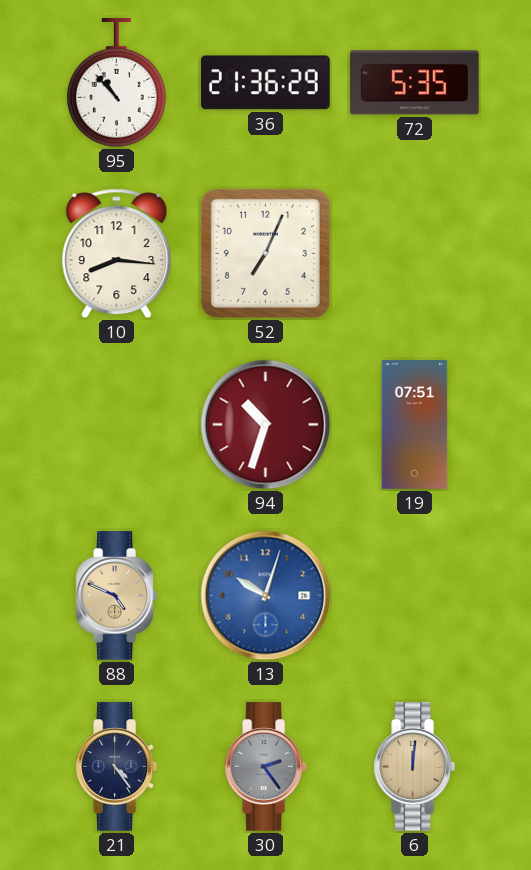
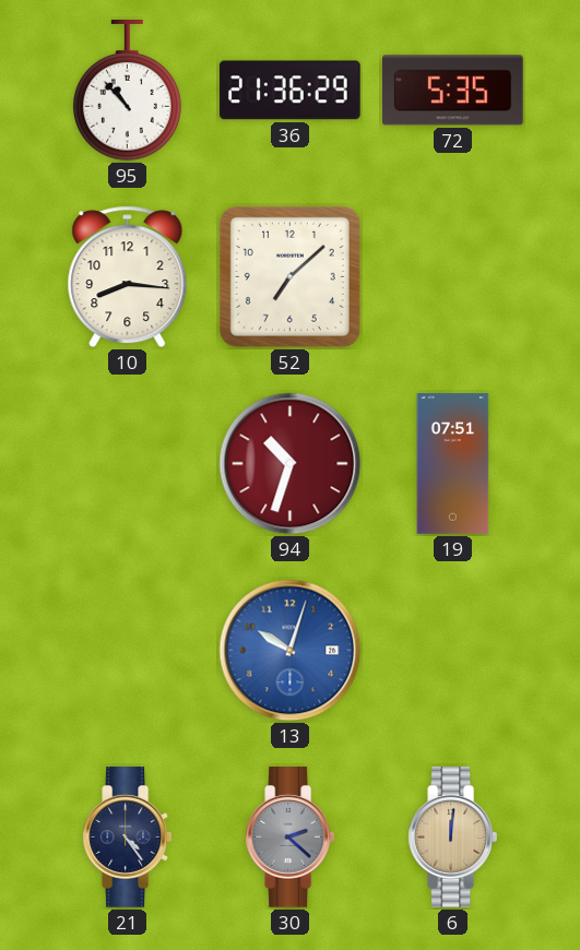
52: 7:04 -> 7:08
88: 4:49 -> none
30: 2:24 -> 2:22
